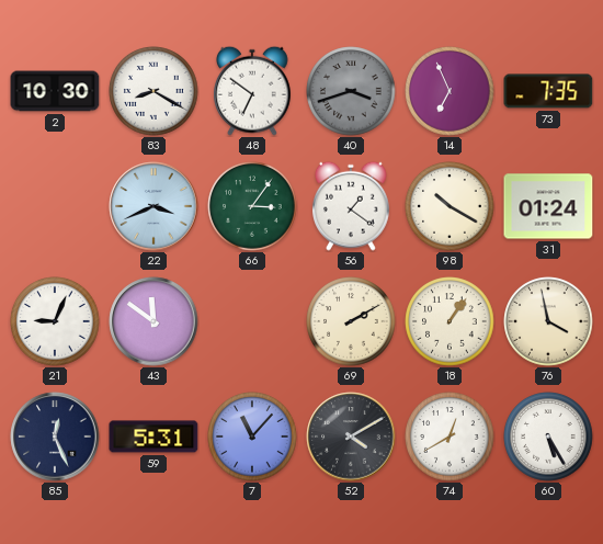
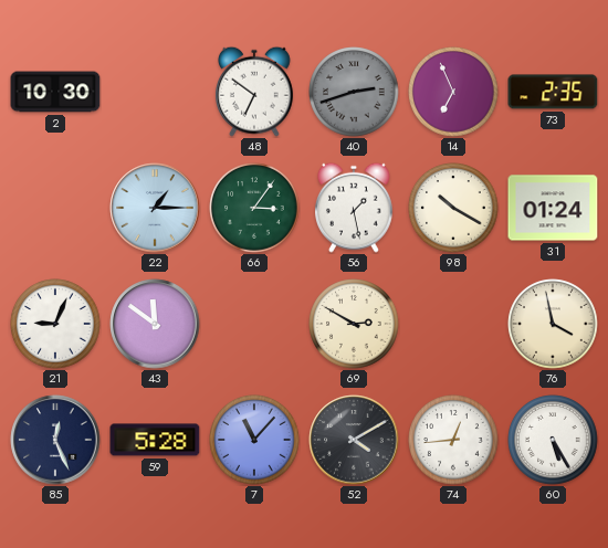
83: 8:20 -> none
40: 3:42 -> 2:42
73: 7:35 -> 2:35
22: 3:41 -> 1:15
56: 1:21 -> 1:28
69: 2:10 -> 2:50
18: 1:06 -> none
59: 5:31 -> 5:28
74: 12:40 -> 12:44
